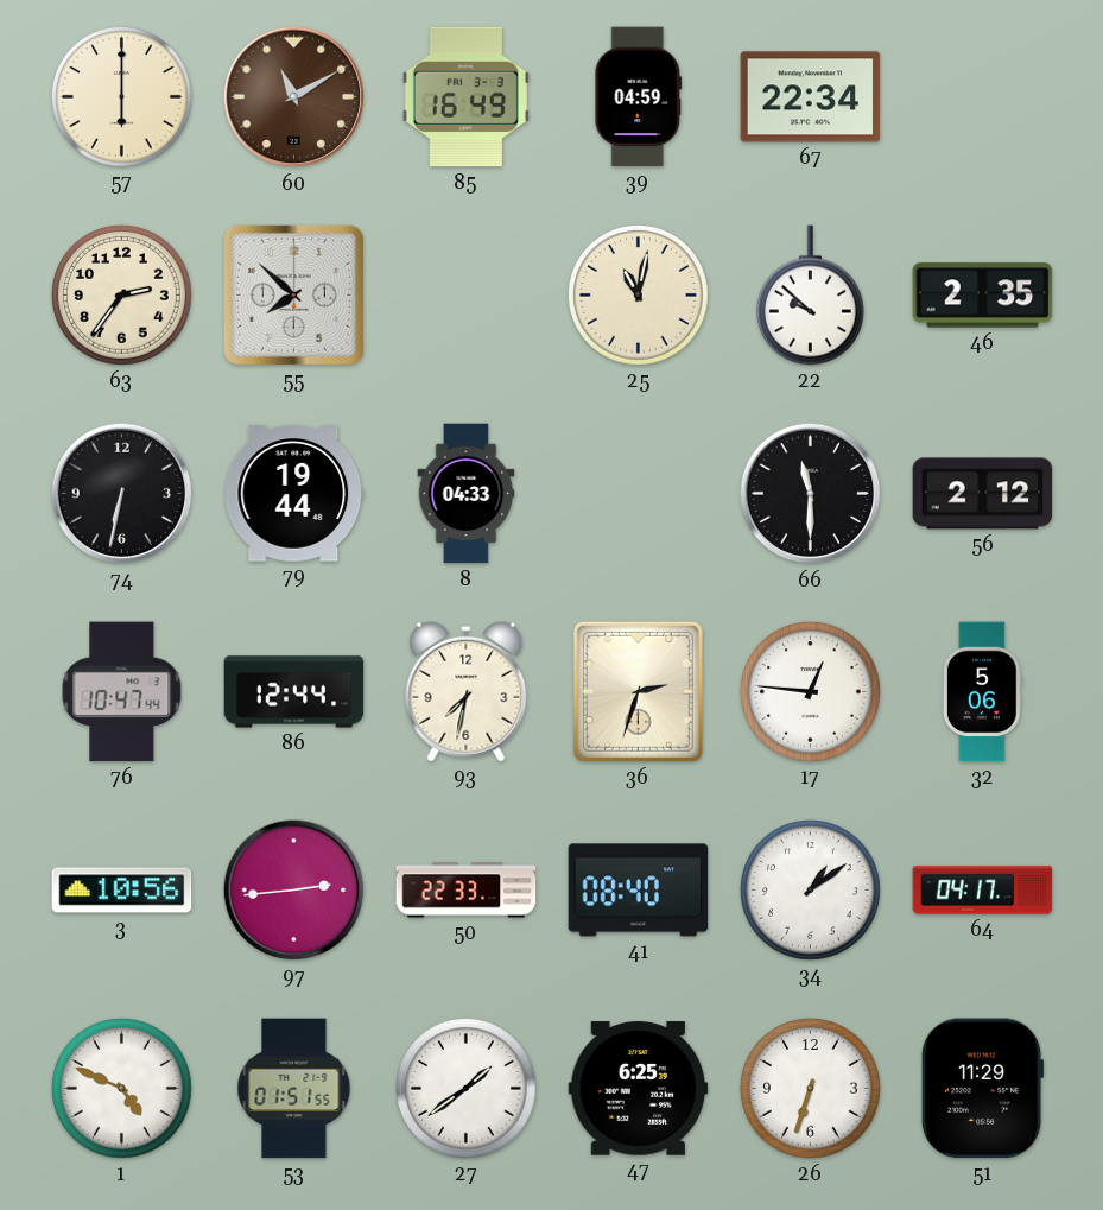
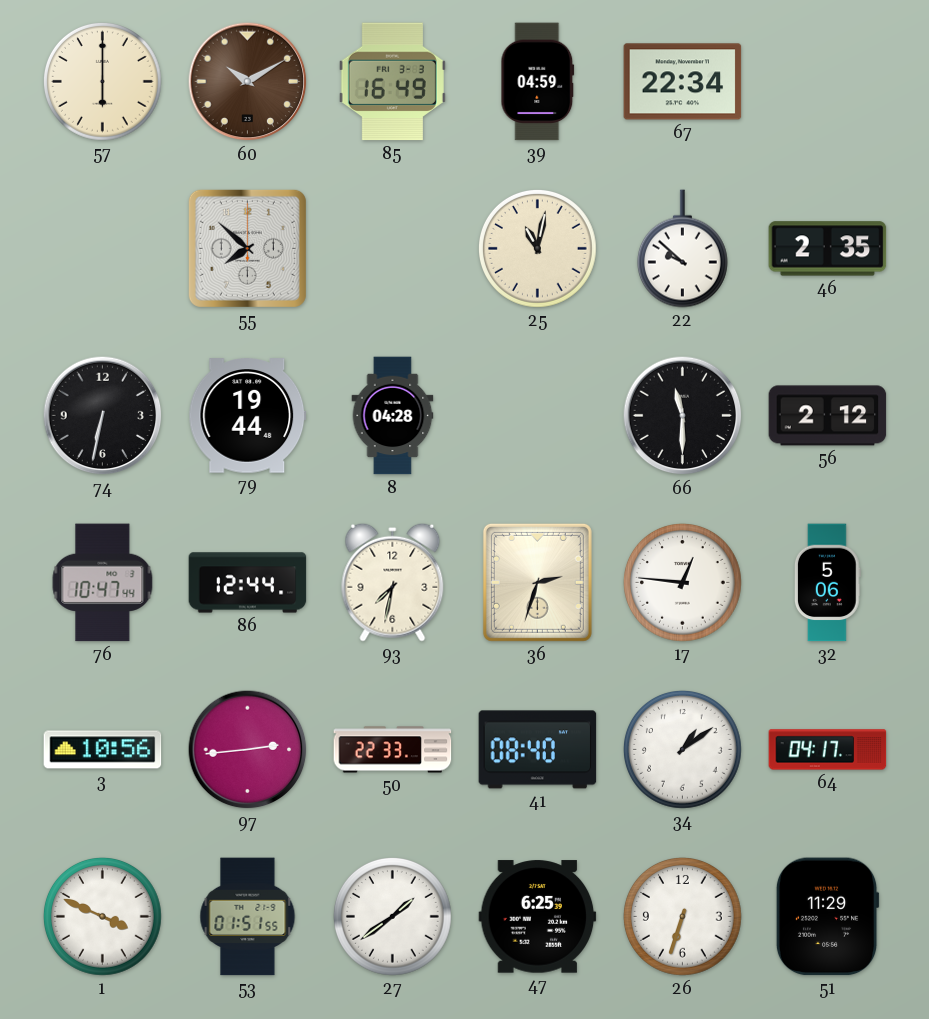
60: 11:10 -> 10:10
63: 2:36 -> none
8: 04:33 -> 04:28
1: 4:49 -> 3:49
